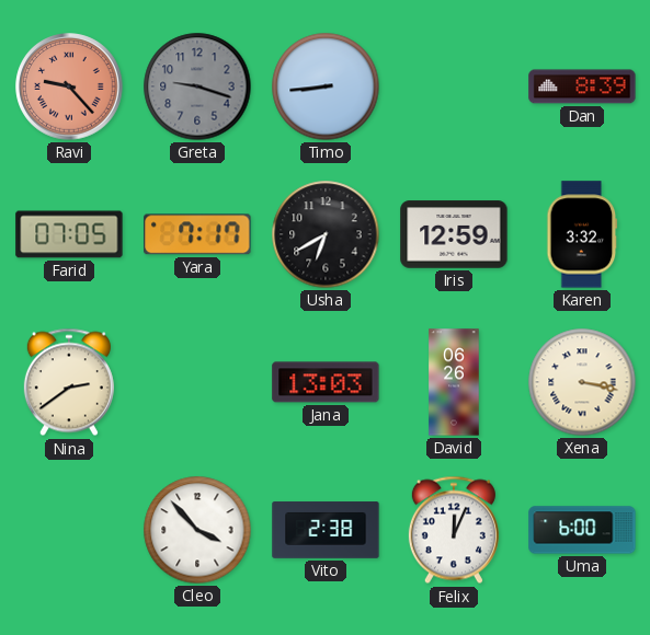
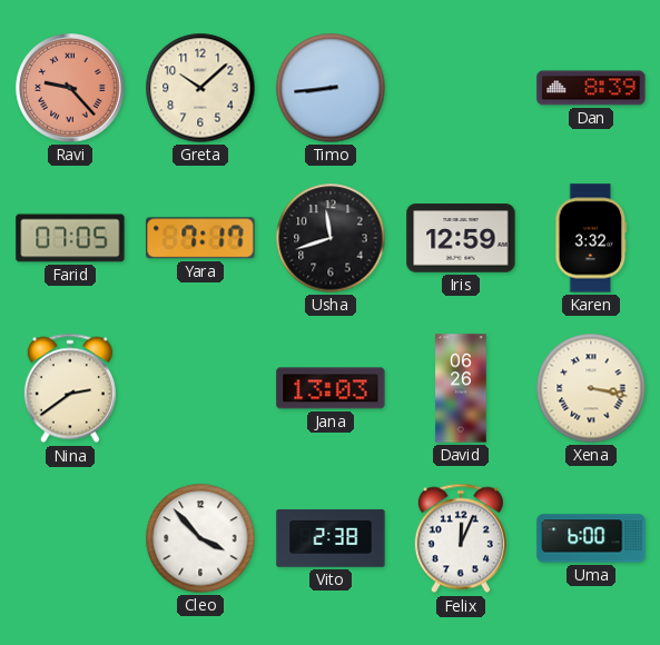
Greta: 9:18 -> 10:08
Greta dial: grey -> cream
Usha: 6:40 -> 11:42
